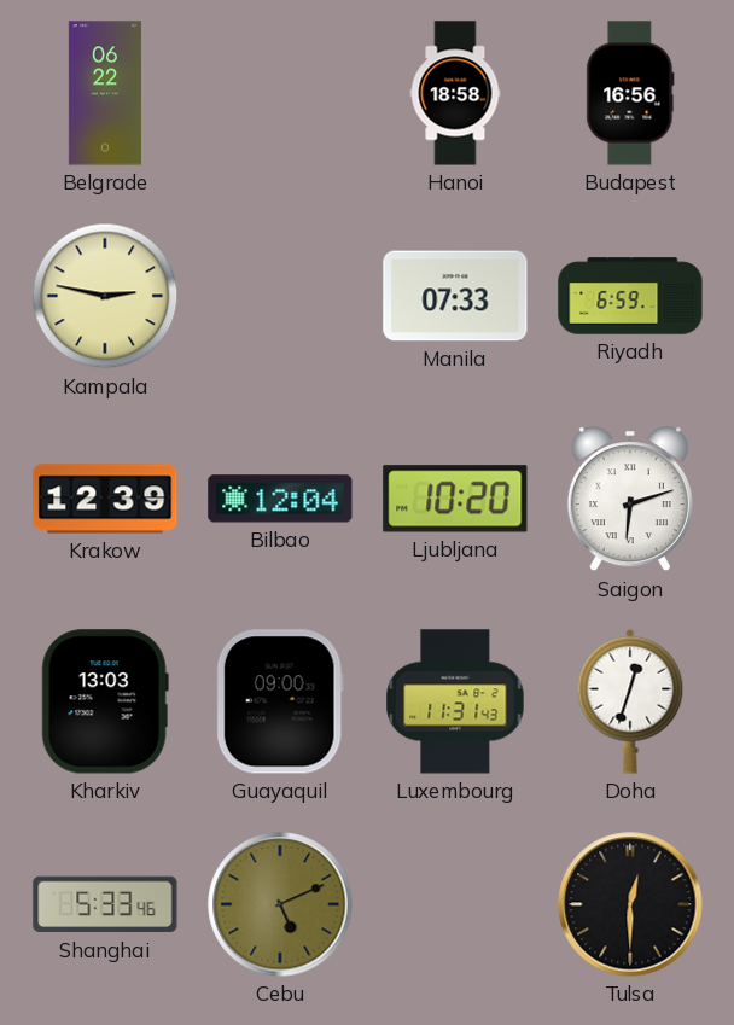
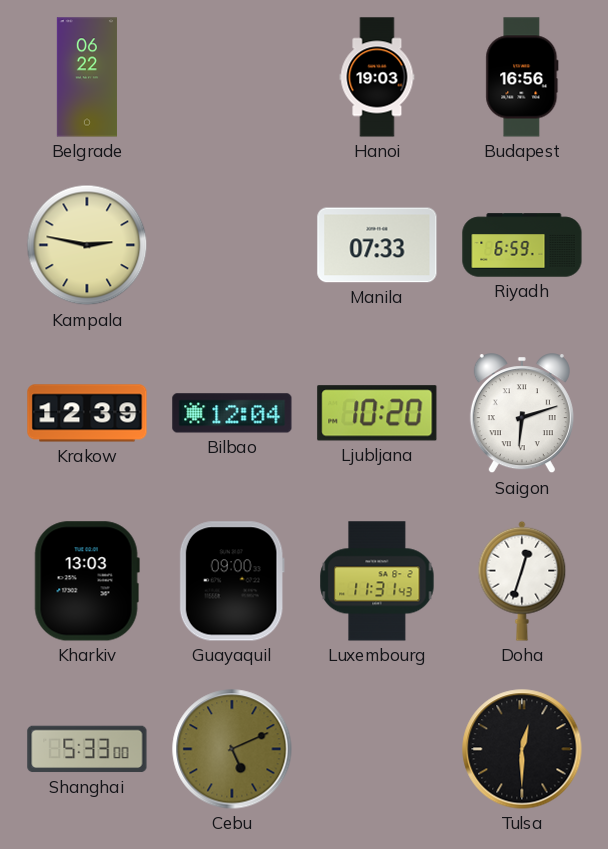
Hanoi: 18:58 -> 19:03
Shanghai: 5:33:46 -> 5:33:00
